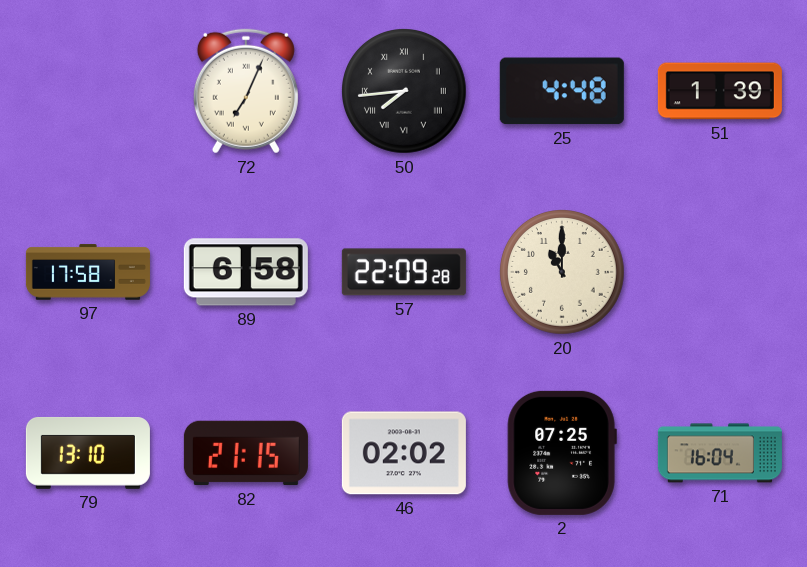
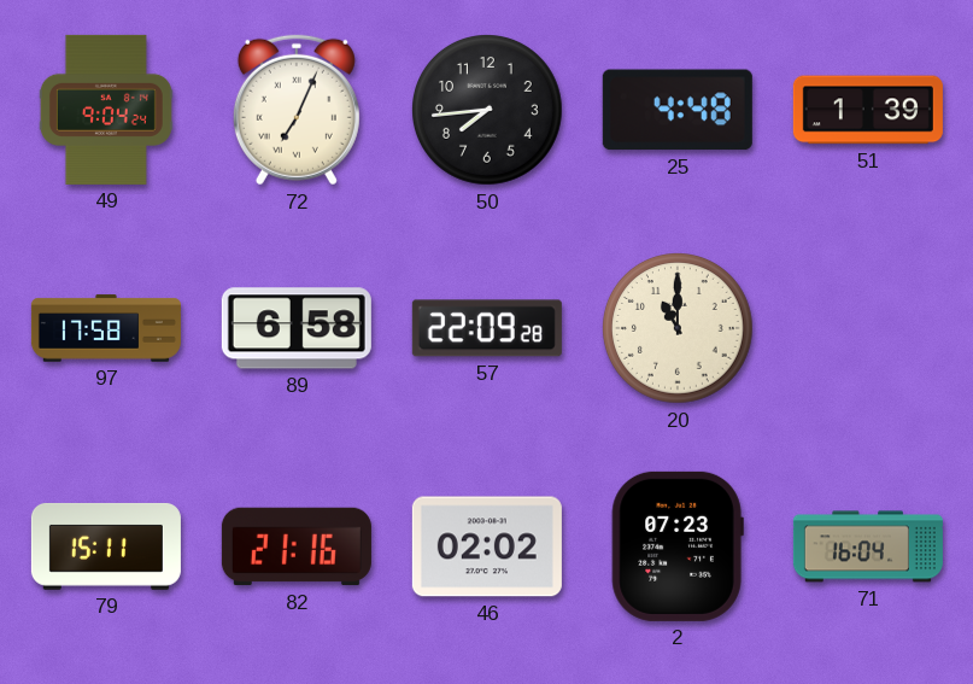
49: none -> 9:04
50 numerals: Roman -> Arabic
79: 13:10 -> 15:11
82: 21:15 -> 21:16
2: 07:25 -> 07:23
